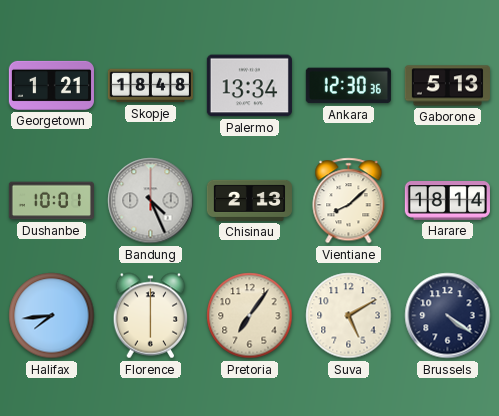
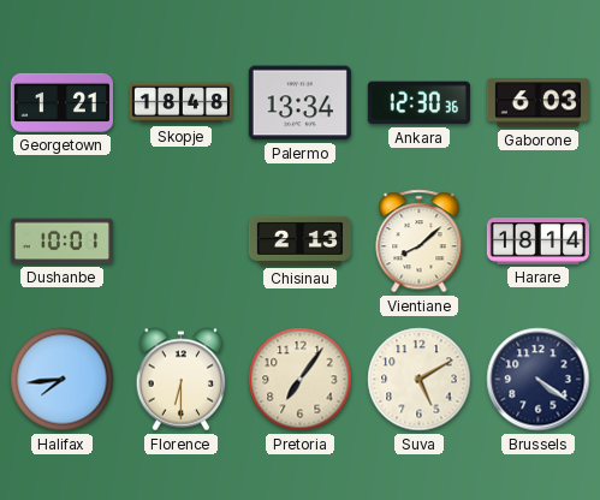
Gaborone: 5:13 -> 6:03
Bandung: 4:26 -> none
Florence: 6:00 -> 6:30
